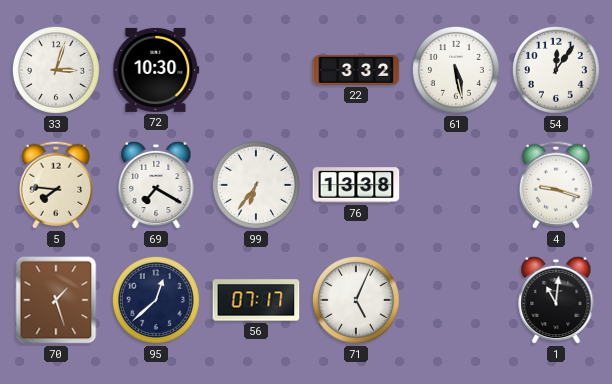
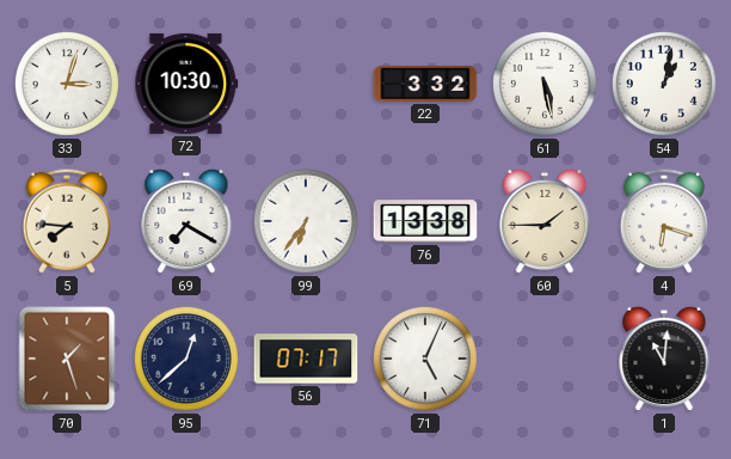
54: 12:06 -> 1:02
60: none -> 1:45
4: 9:18 -> 6:18
